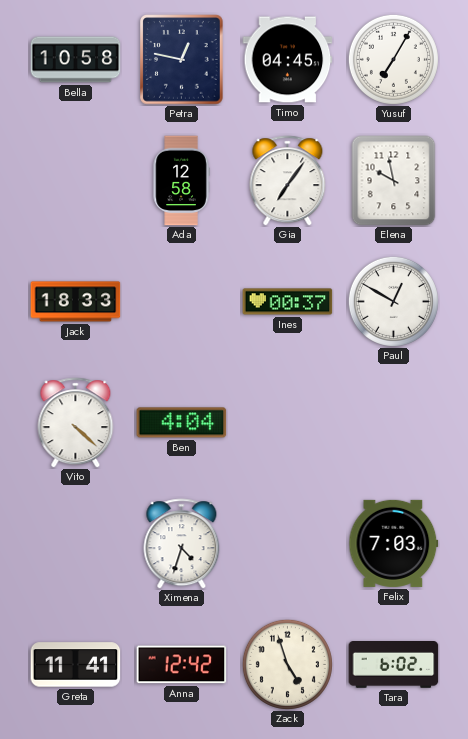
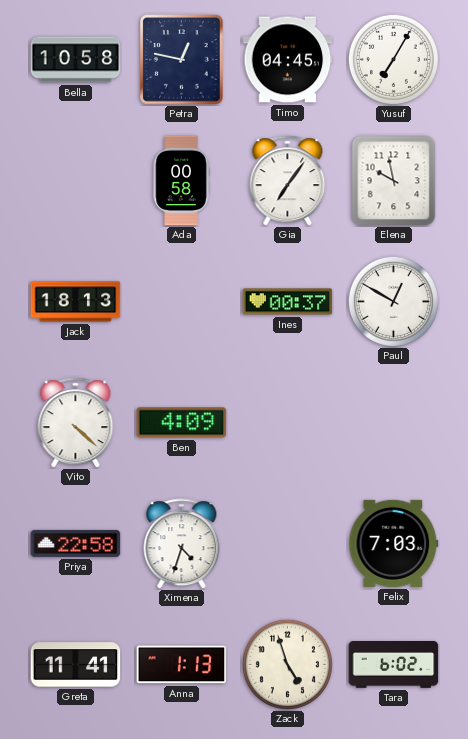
Ada: 12:58 -> 00:58
Jack: 18:33 -> 18:13
Ben: 4:04 -> 4:09
Priya: none -> 22:58
Anna: 12:42 -> 1:13
